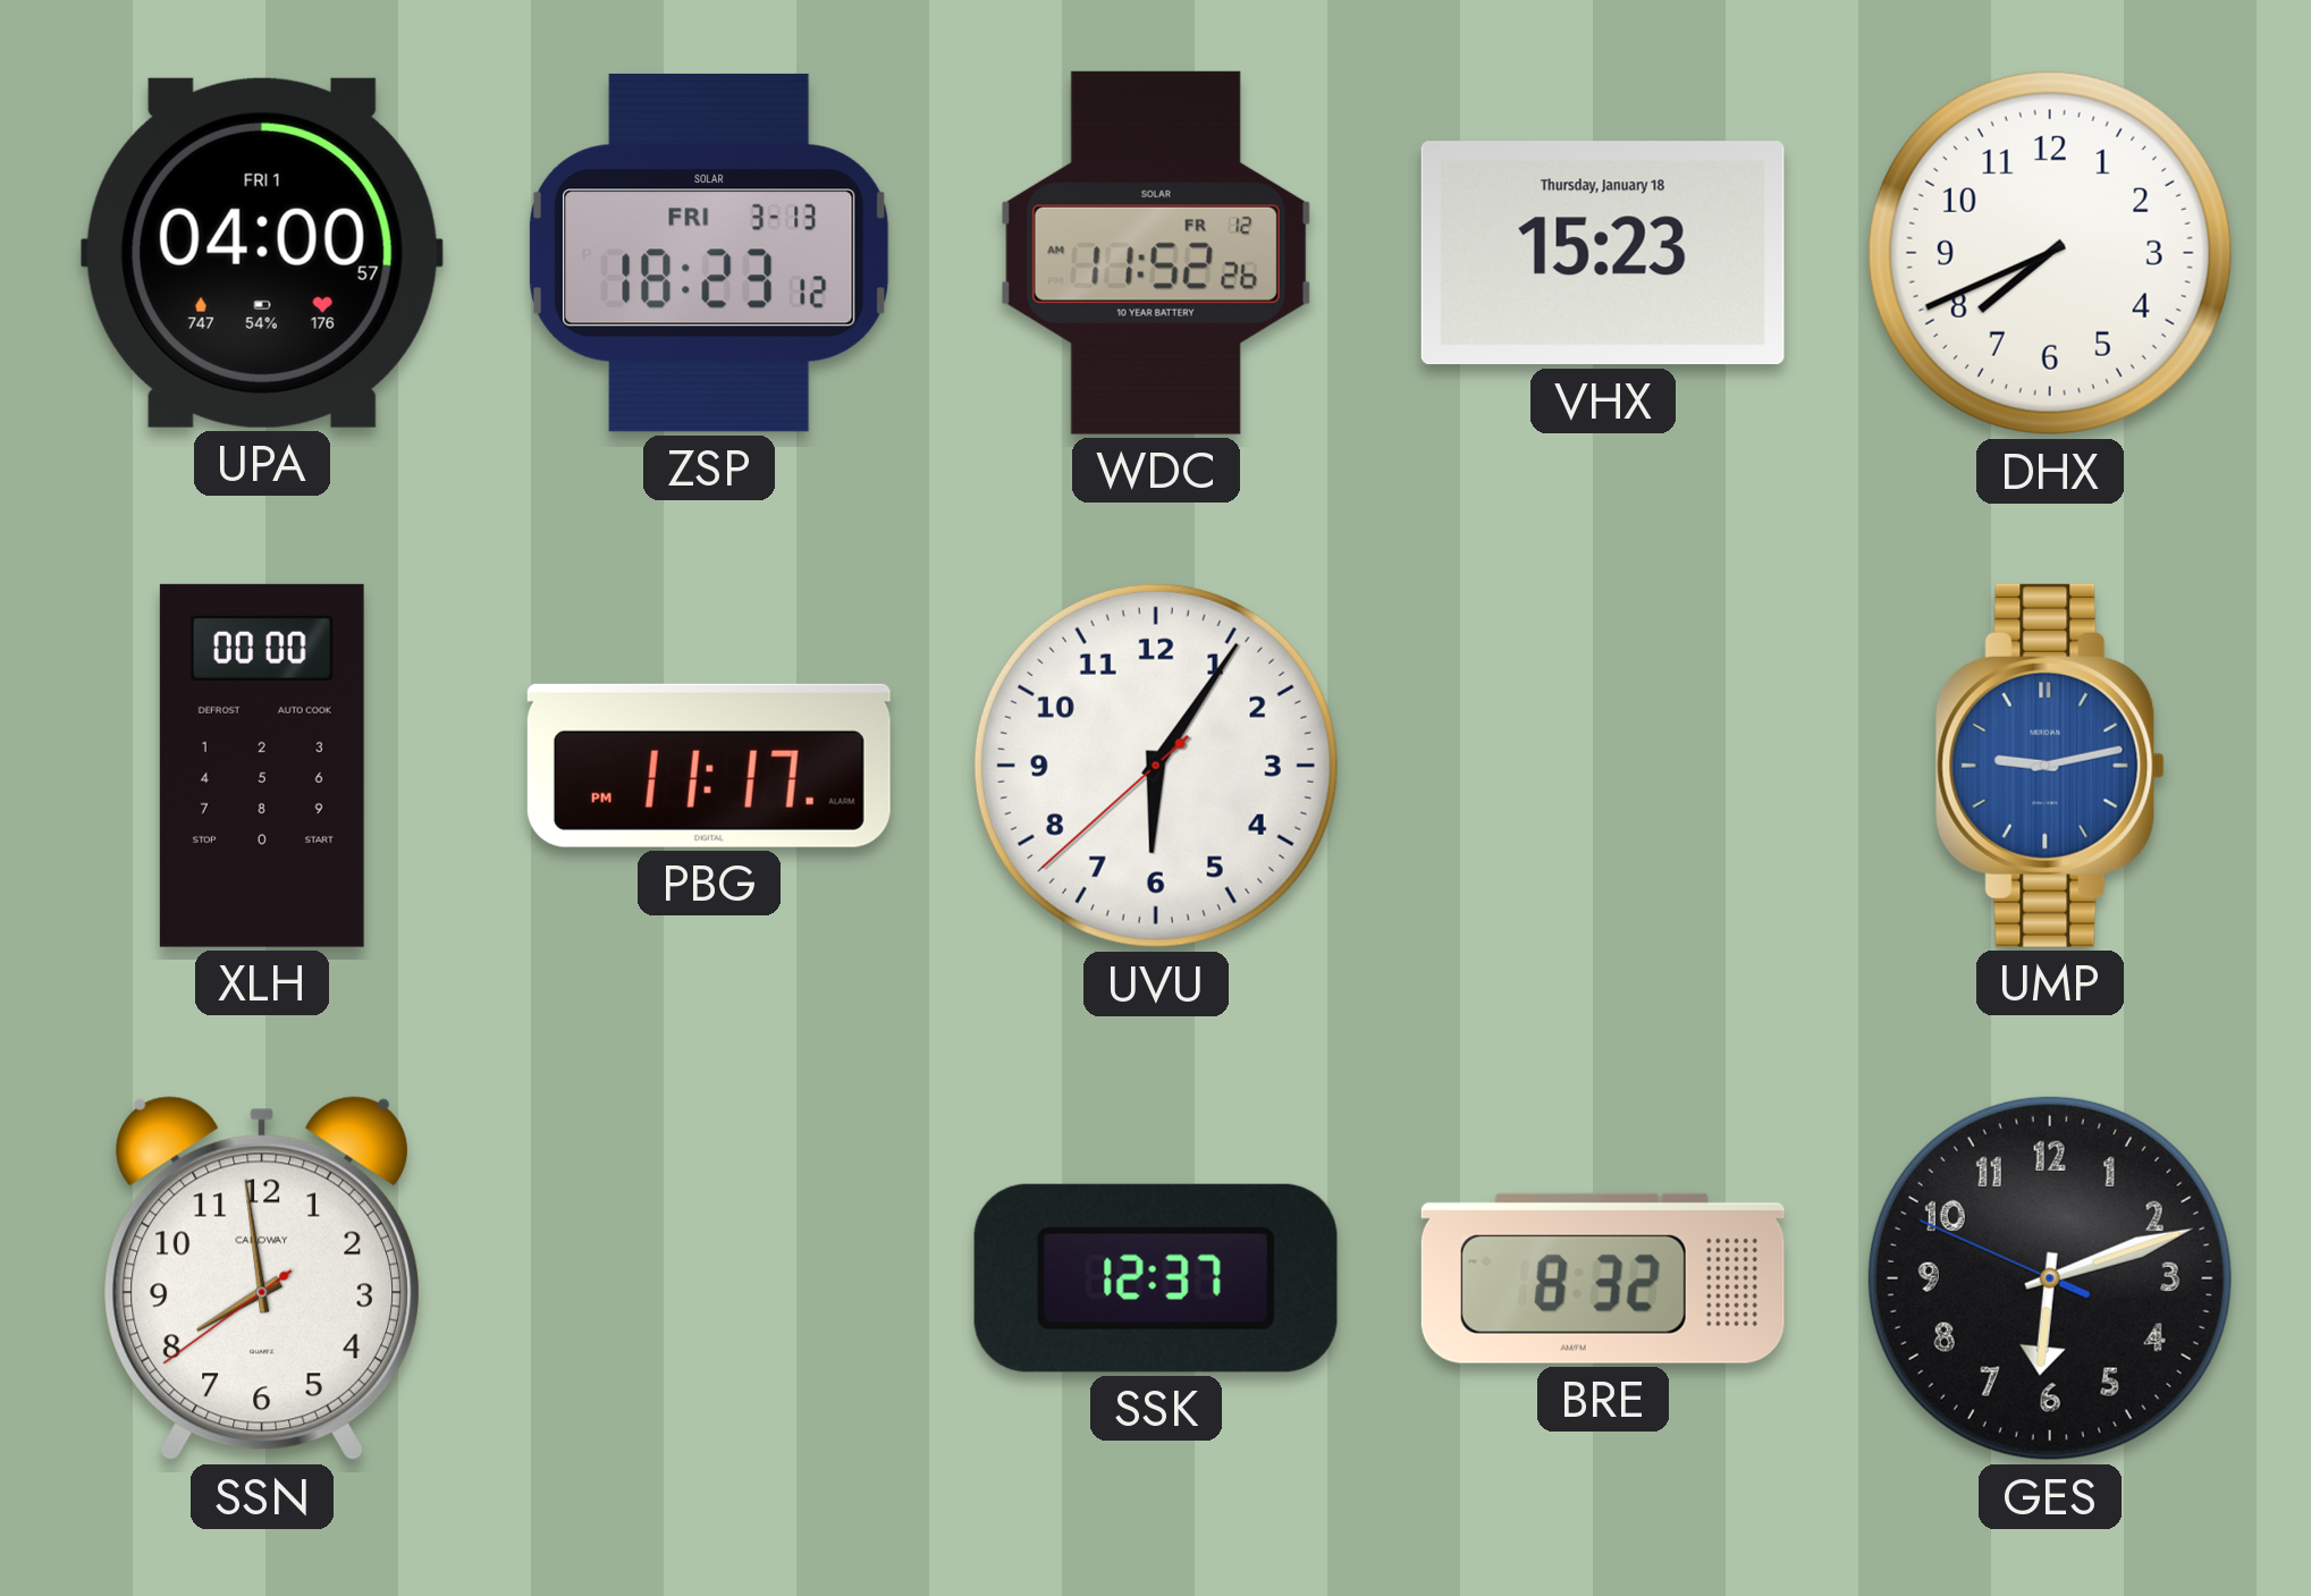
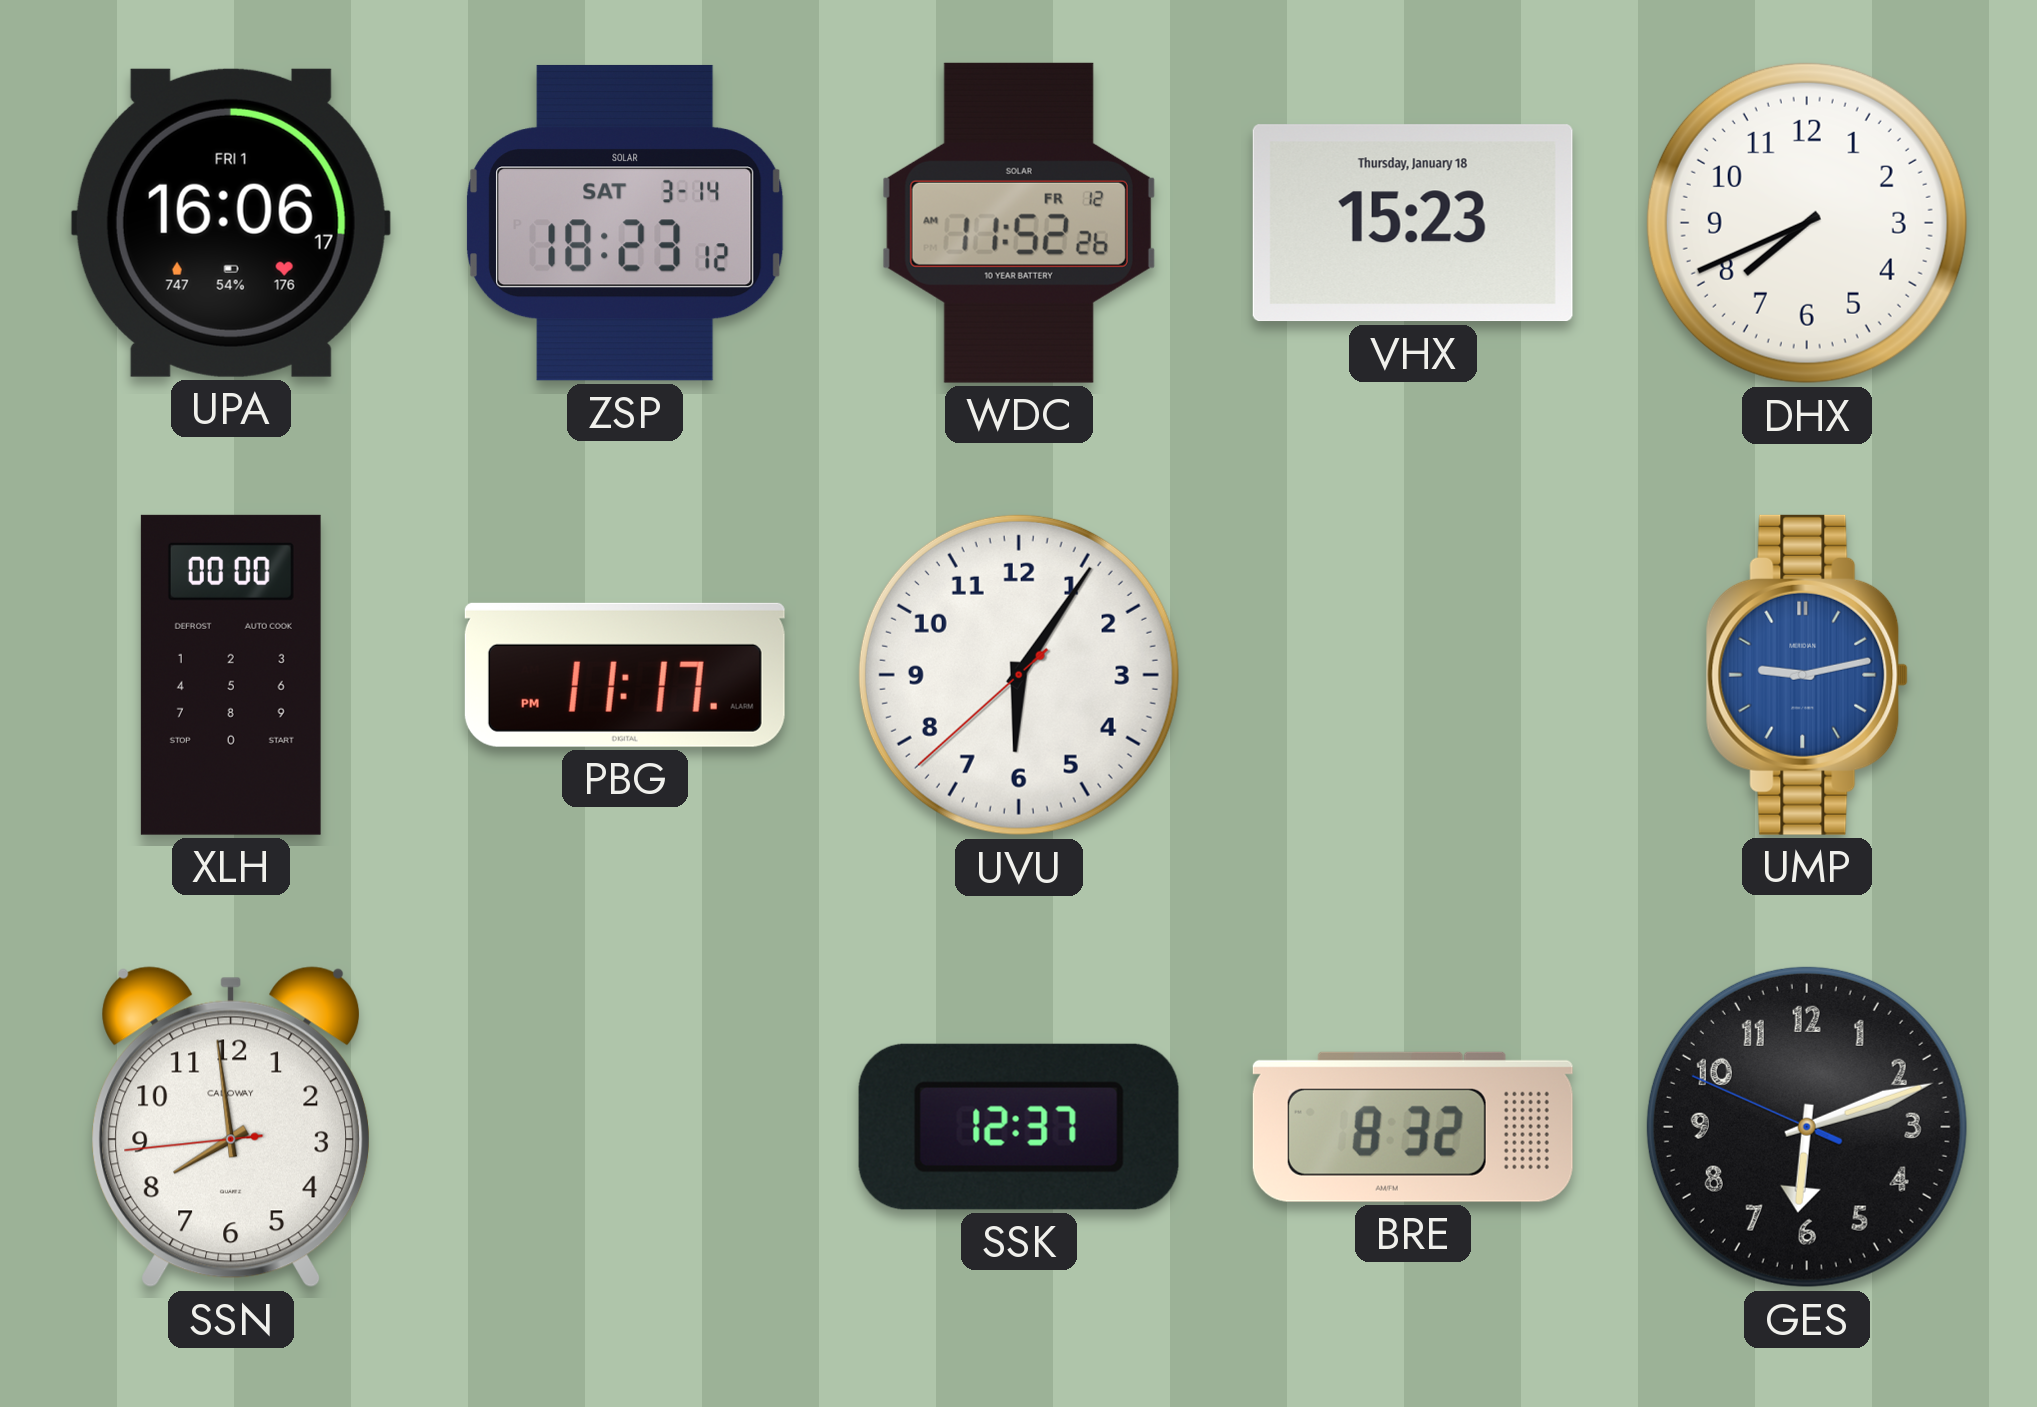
UPA: 04:00 -> 16:06
ZSP date: FRI 3-13 -> SAT 3-14
SSN: 7:58:39 -> 7:58:44
